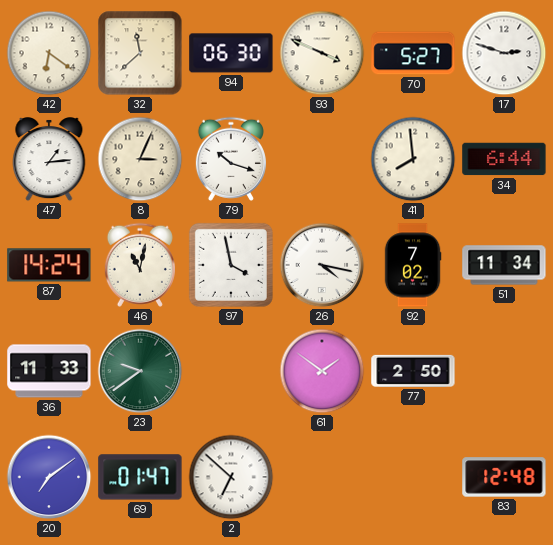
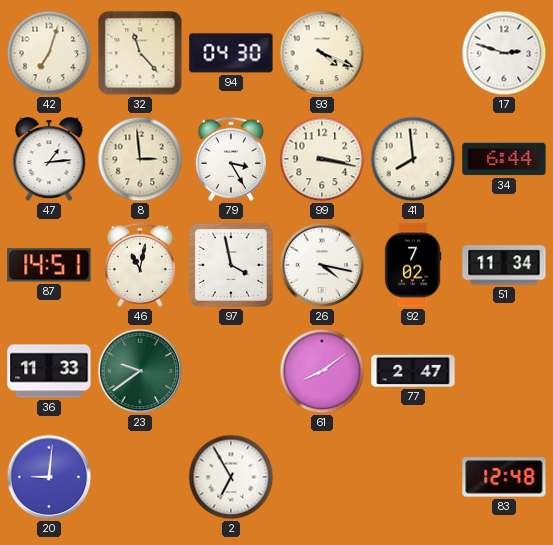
42: 6:21 -> 7:03
32: 11:38 -> 11:23
94: 06:30 -> 04:30
93: 3:49 -> 4:19
70: 5:27 -> none
8: 3:04 -> 2:59
79: 10:18 -> 3:25
99: none -> 3:17
87: 14:24 -> 14:51
61: 1:51 -> 8:09
77: 2:50 -> 2:47
20: 7:09 -> 9:01
69: 01:47 -> none
2: 6:52 -> 6:55
